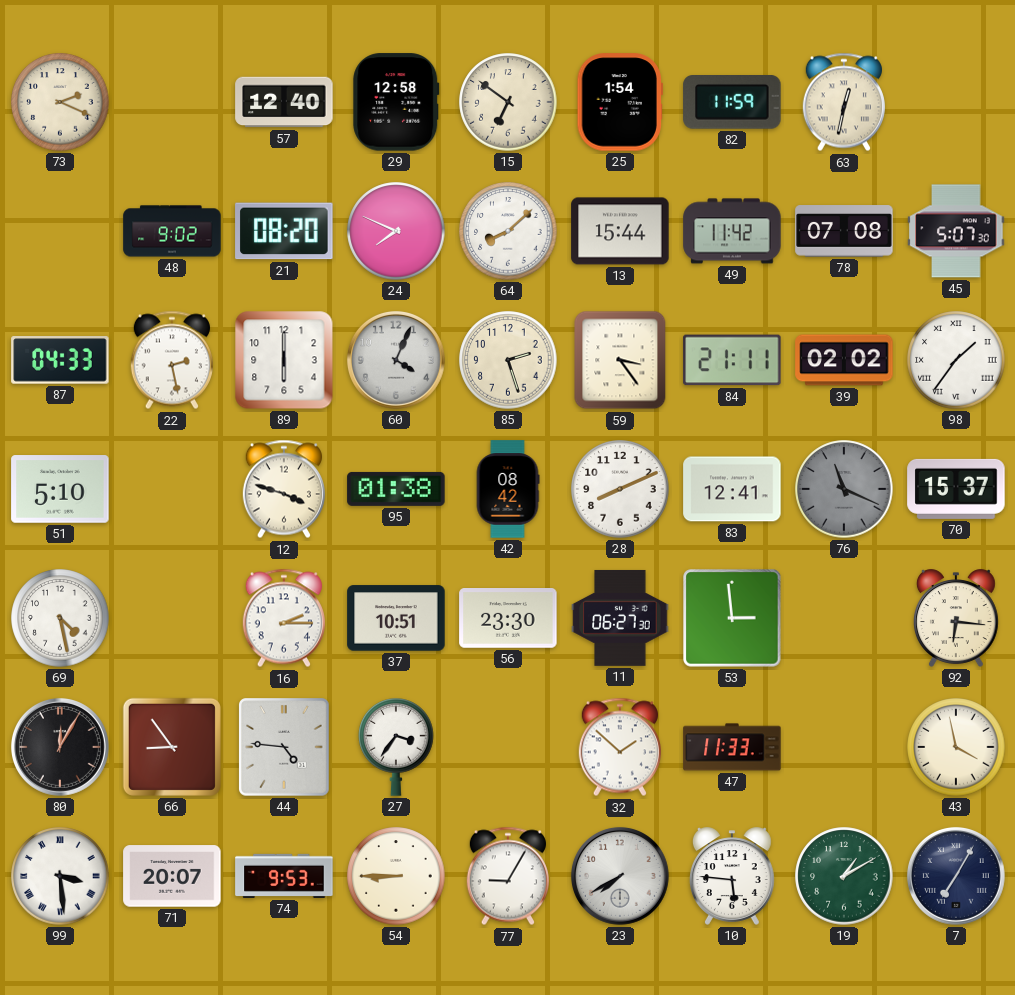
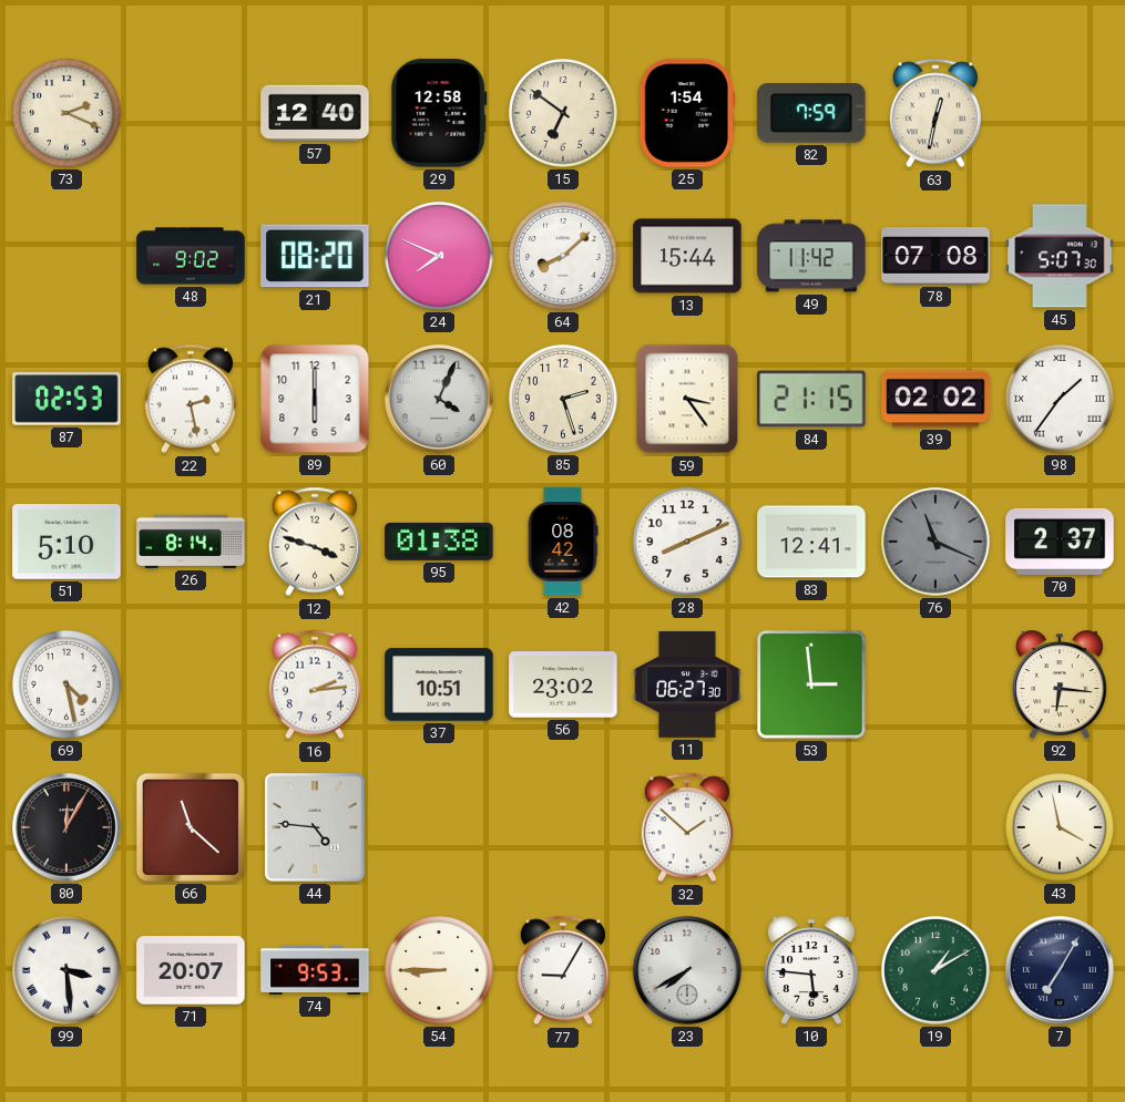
82: 11:59 -> 7:59
87: 04:33 -> 02:53
84: 21:11 -> 21:15
26: none -> 8:14
70: 15:37 -> 2:37
16: 2:15 -> 2:14
56: 23:30 -> 23:02
66: 8:54 -> 11:22
27: 3:36 -> none
47: 11:33 -> none
